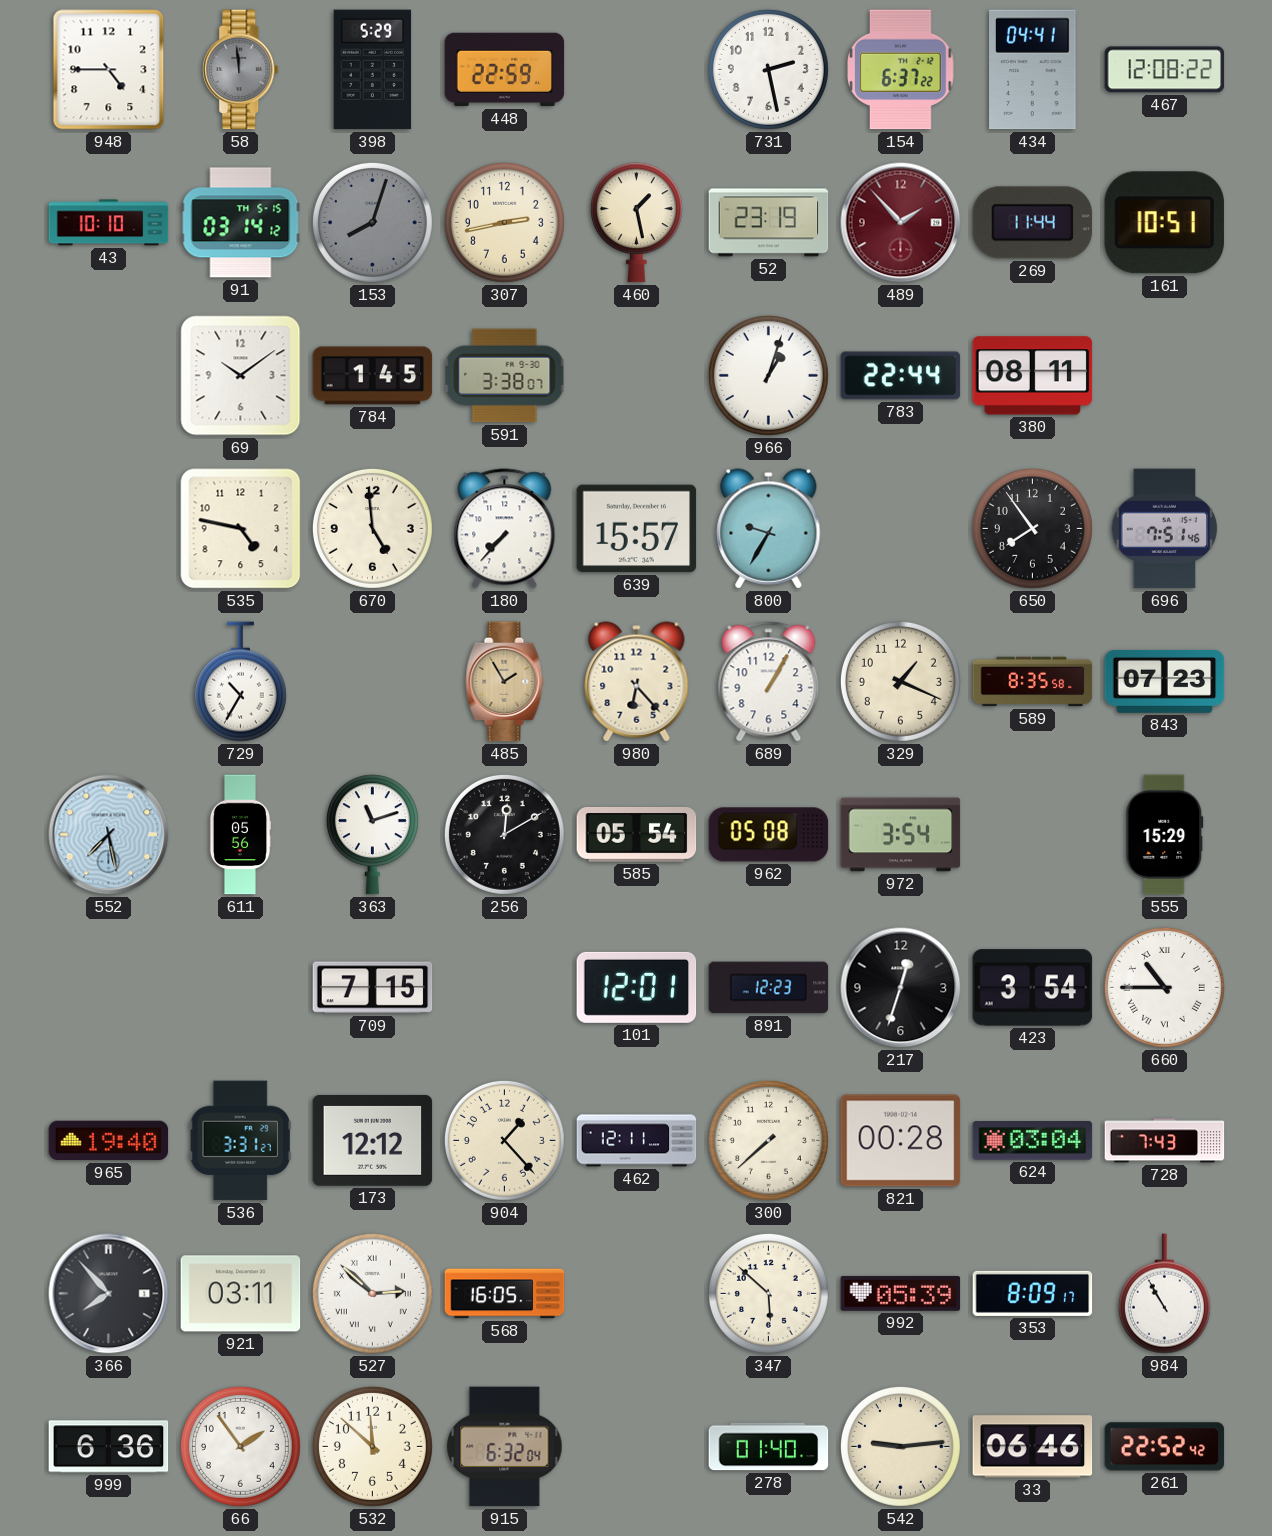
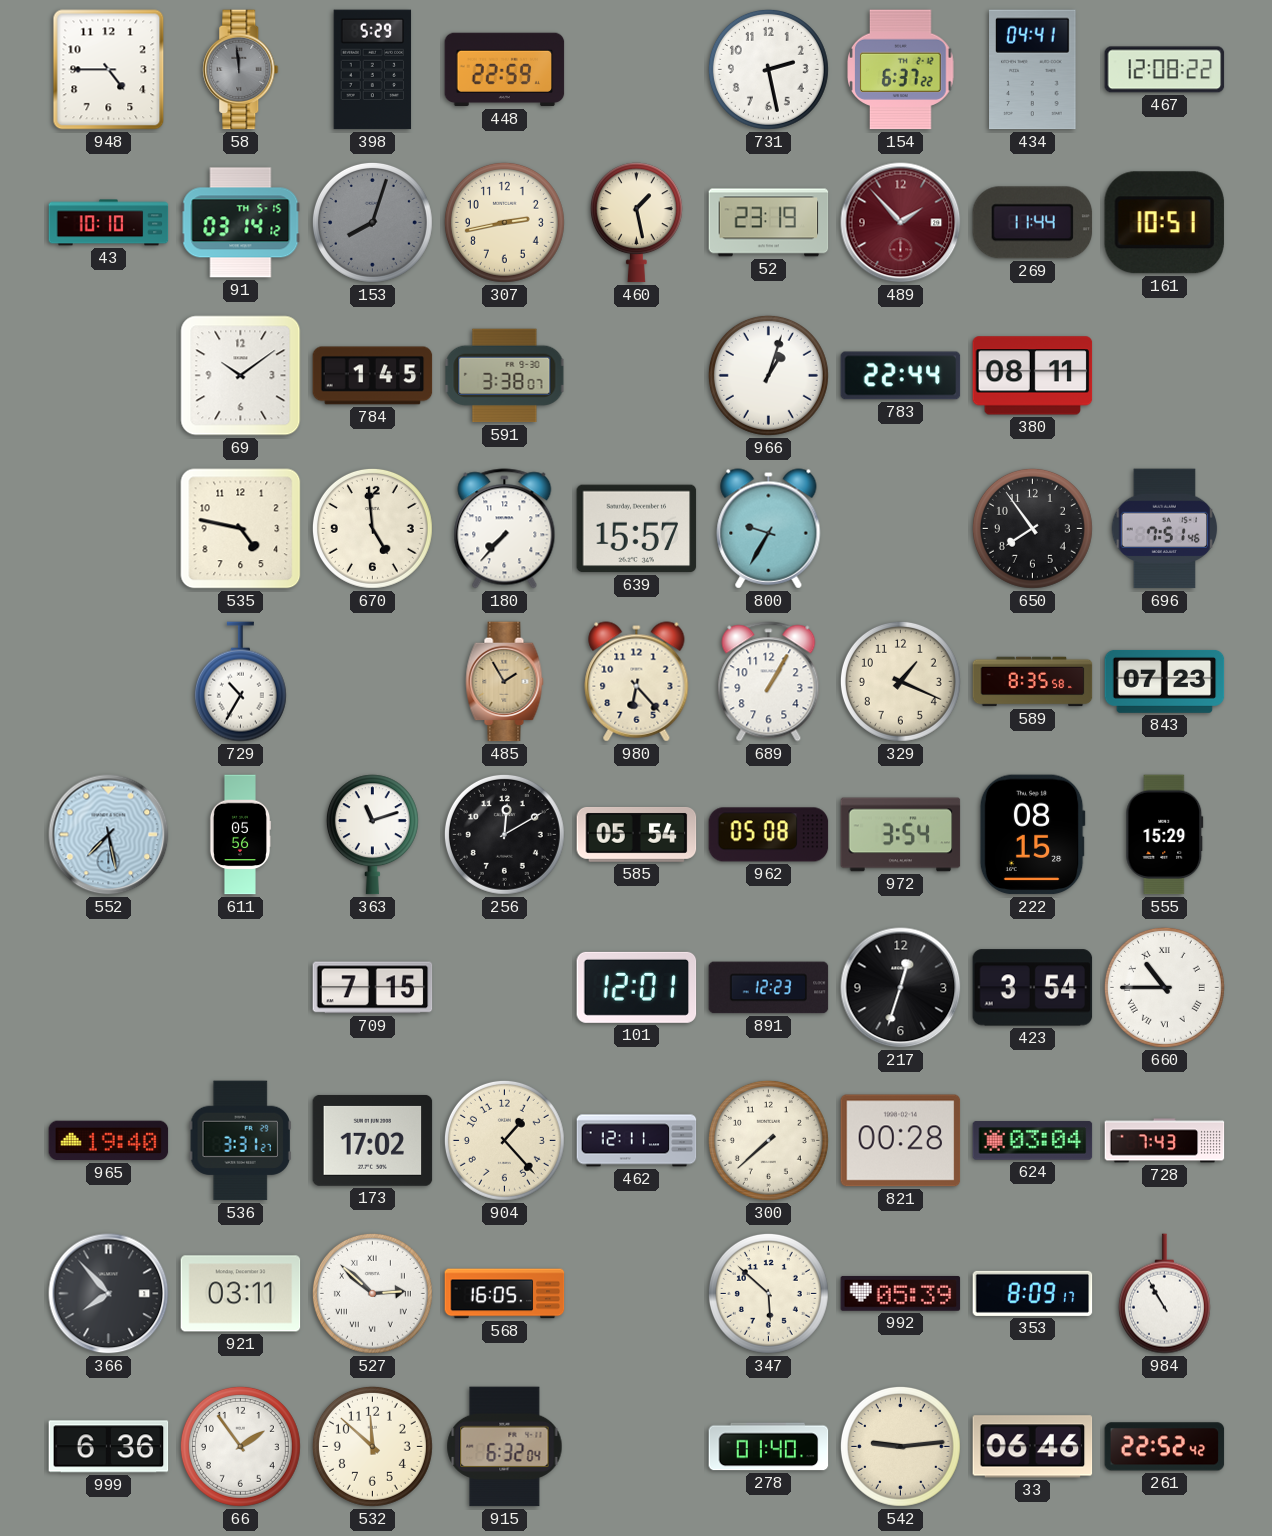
222: none -> 08:15
173: 12:12 -> 17:02
